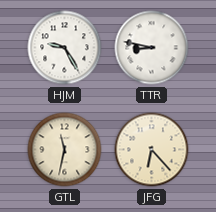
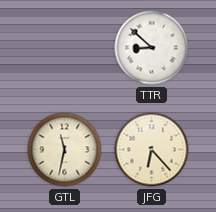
HJM: 9:25 -> none
TTR: 8:47 -> 8:52
